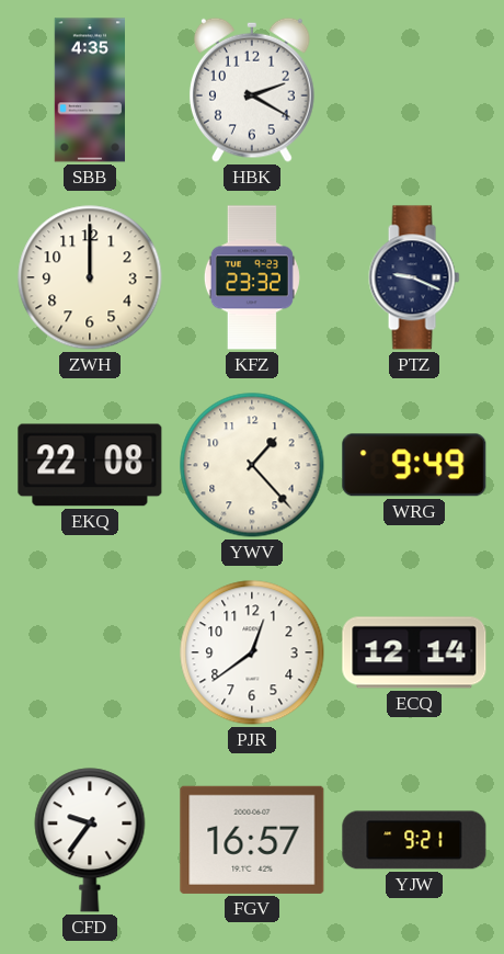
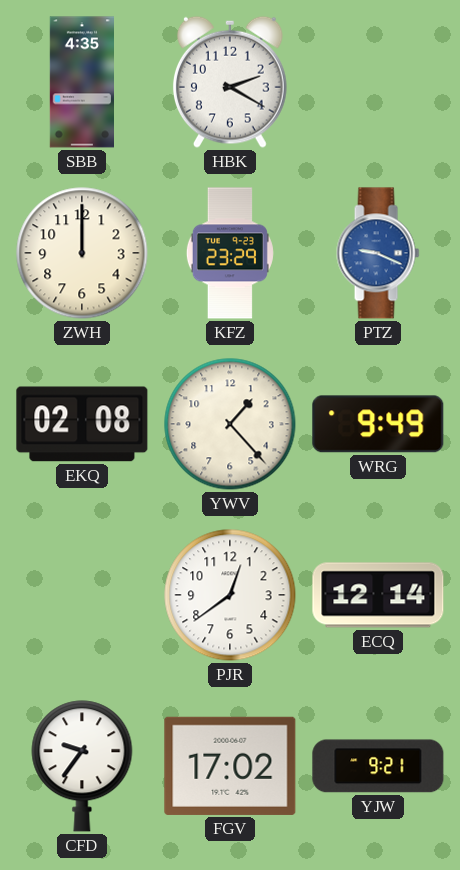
KFZ: 23:32 -> 23:29
PTZ dial: navy -> blue
EKQ: 22:08 -> 02:08
FGV: 16:57 -> 17:02
